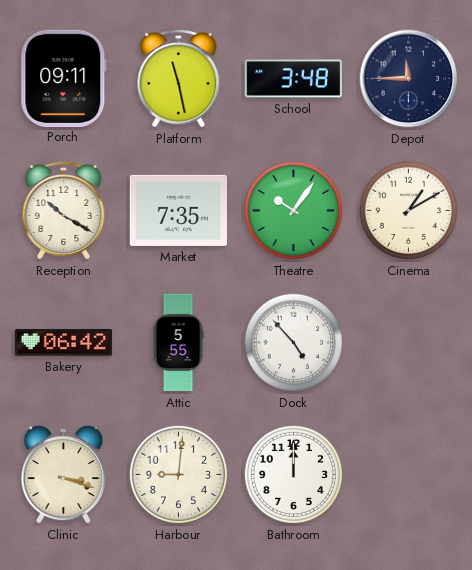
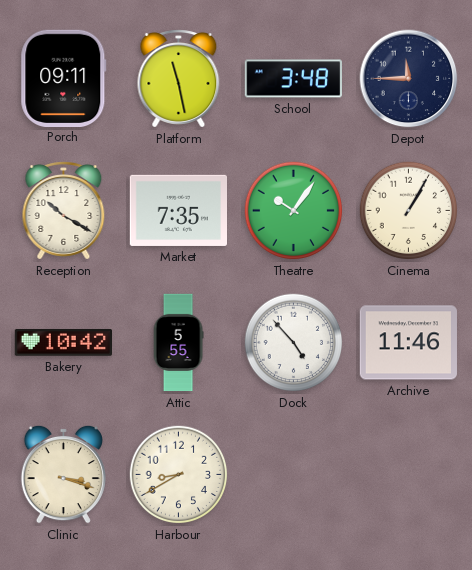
Cinema: 1:10 -> 1:05
Bakery: 06:42 -> 10:42
Archive: none -> 11:46
Harbour: 9:01 -> 8:40
Bathroom: 12:00 -> none
